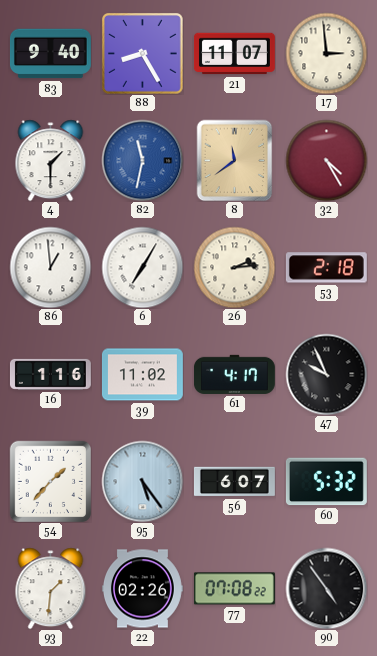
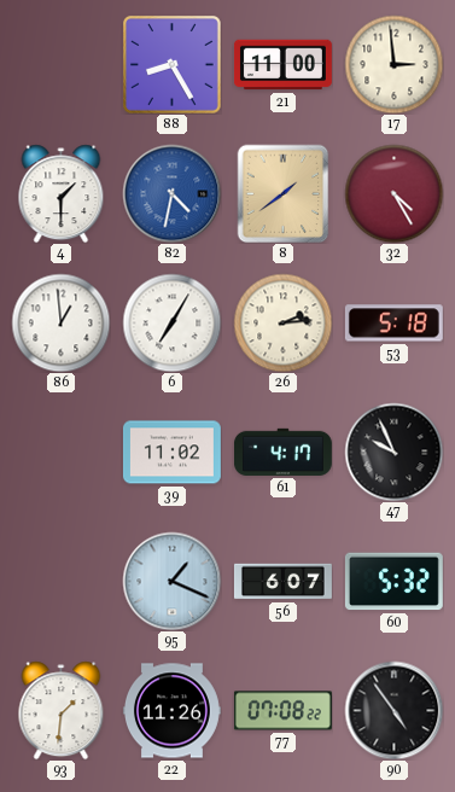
83: 9:40 -> none
21: 11:07 -> 11:00
82: 11:32 -> 4:32
8: 11:39 -> 1:39
53: 2:18 -> 5:18
16: 1:16 -> none
54: 1:37 -> none
95: 5:24 -> 1:19
22: 02:26 -> 11:26
